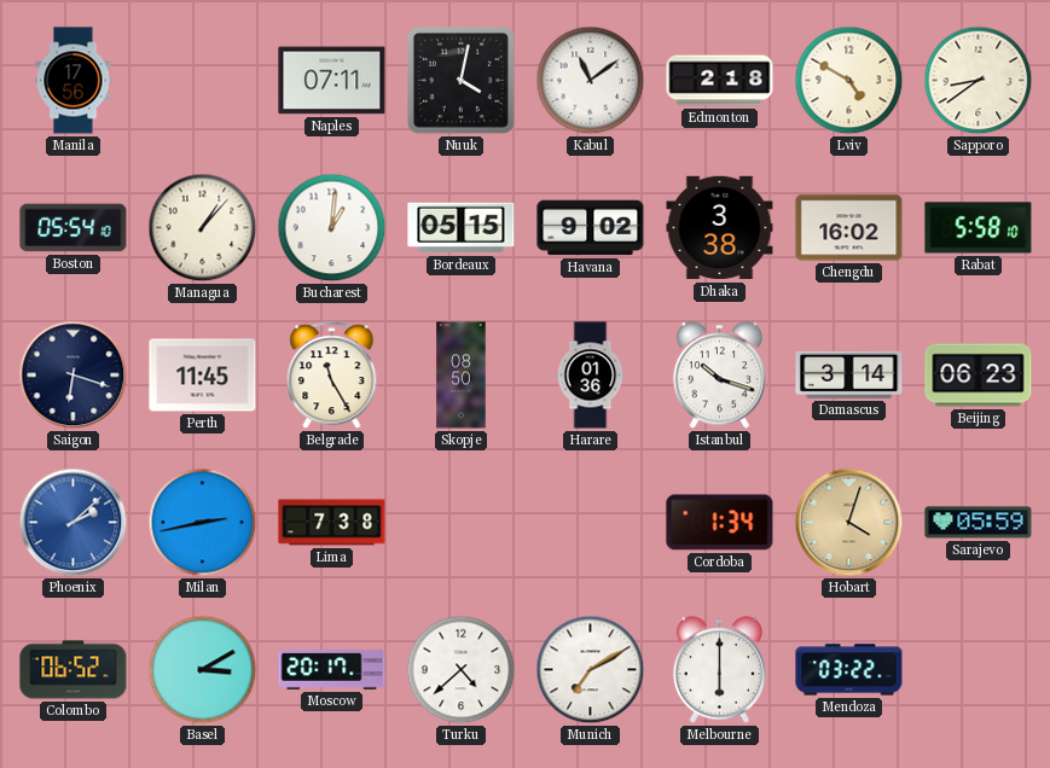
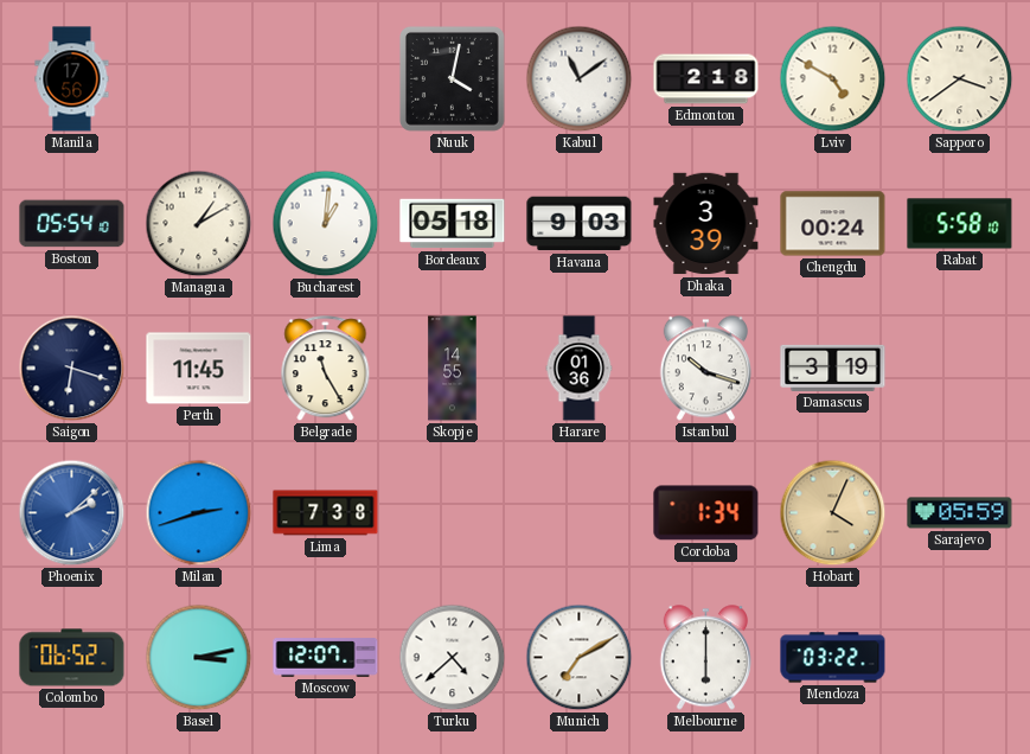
Naples: 07:11 -> none
Sapporo: 8:39 -> 3:39
Managua: 1:07 -> 1:10
Bordeaux: 05:15 -> 05:18
Havana: 9:02 -> 9:03
Dhaka: 3:38 -> 3:39
Chengdu: 16:02 -> 00:24
Skopje: 08:50 -> 14:55
Damascus: 3:14 -> 3:19
Beijing: 06:23 -> none
Milan: 2:43 -> 2:42
Hobart: 4:03 -> 4:04
Basel: 3:10 -> 3:13
Moscow: 20:17 -> 12:07
